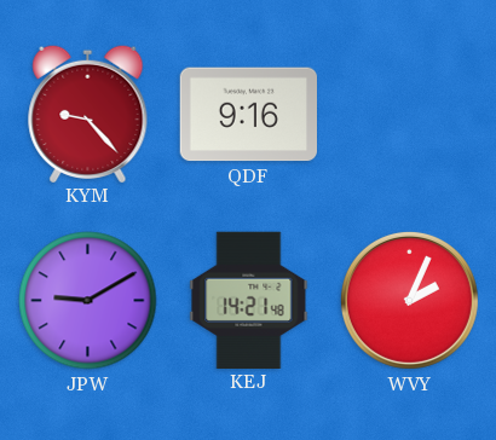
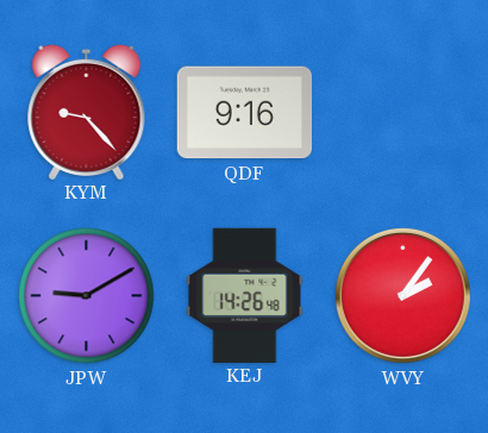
KEJ: 14:21 -> 14:26
WVY: 2:04 -> 2:06
